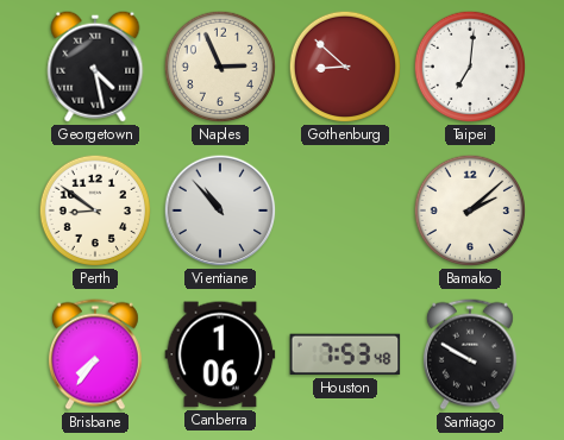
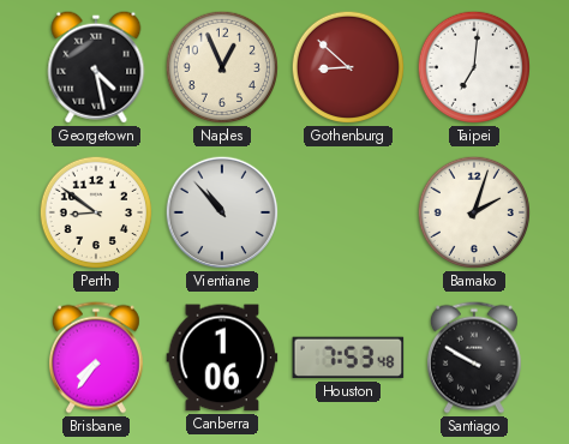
Naples: 2:56 -> 12:56
Bamako: 2:08 -> 2:03
